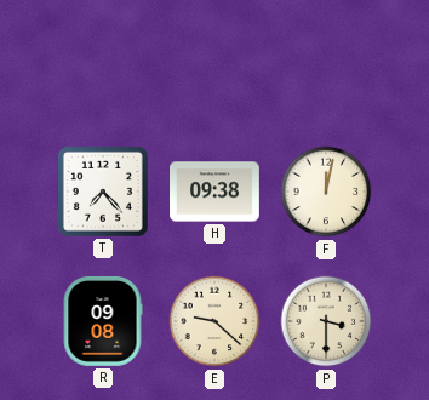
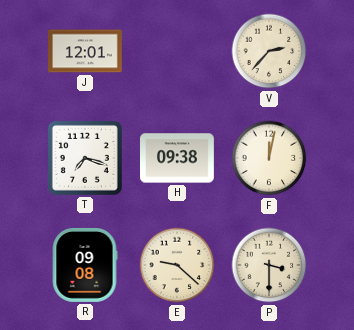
J: none -> 12:01
V: none -> 2:37
T: 7:23 -> 7:18
